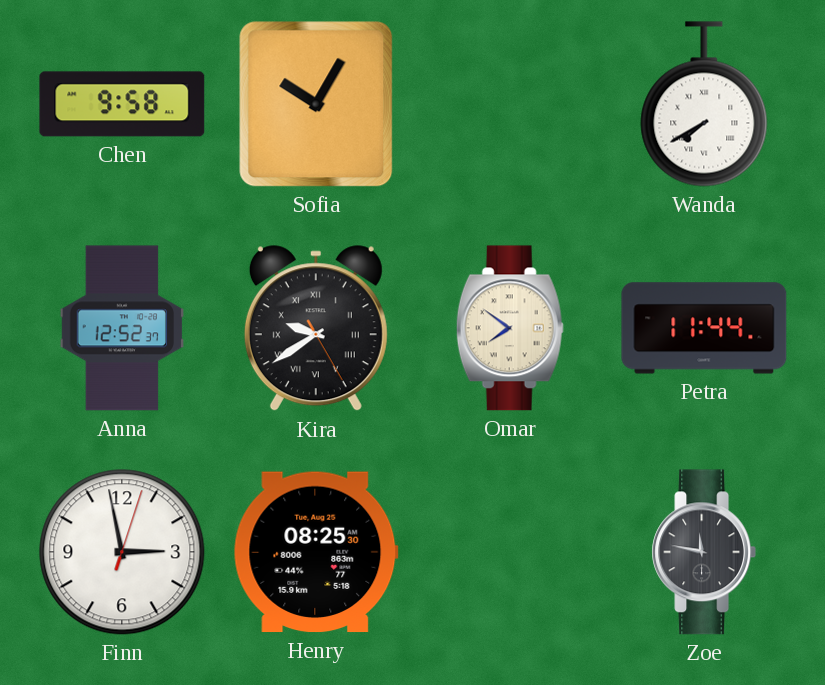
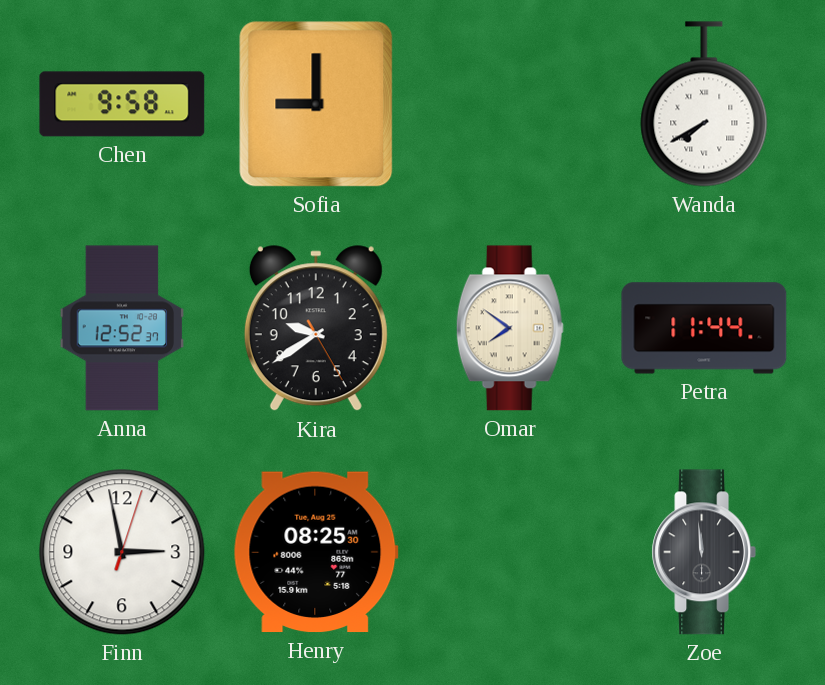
Sofia: 10:05 -> 9:00
Kira numerals: Roman -> Arabic
Zoe: 11:47 -> 11:59
